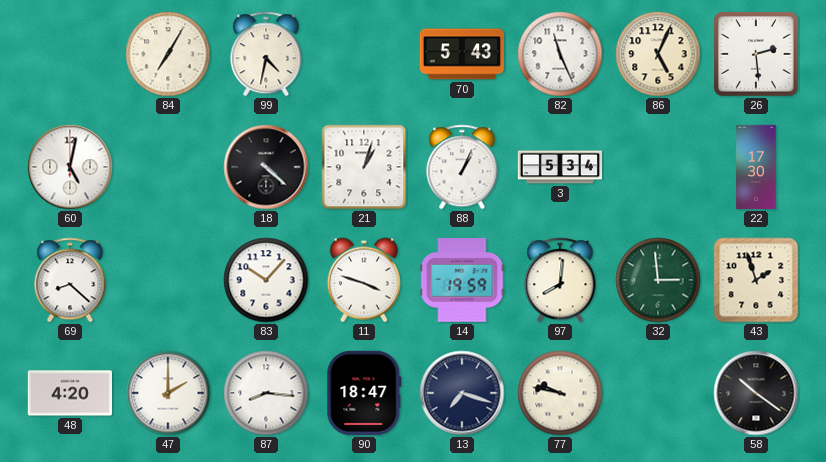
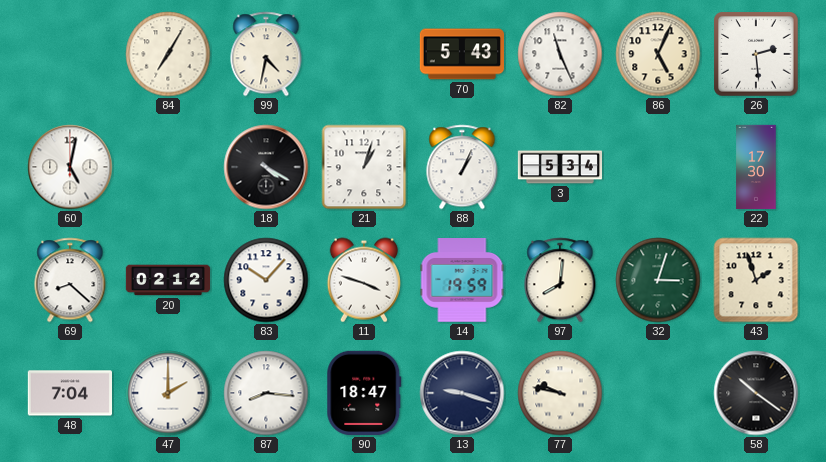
18: 4:22 -> 4:20
20: none -> 02:12
32: 2:59 -> 3:03
48: 4:20 -> 7:04
13: 7:18 -> 9:18
